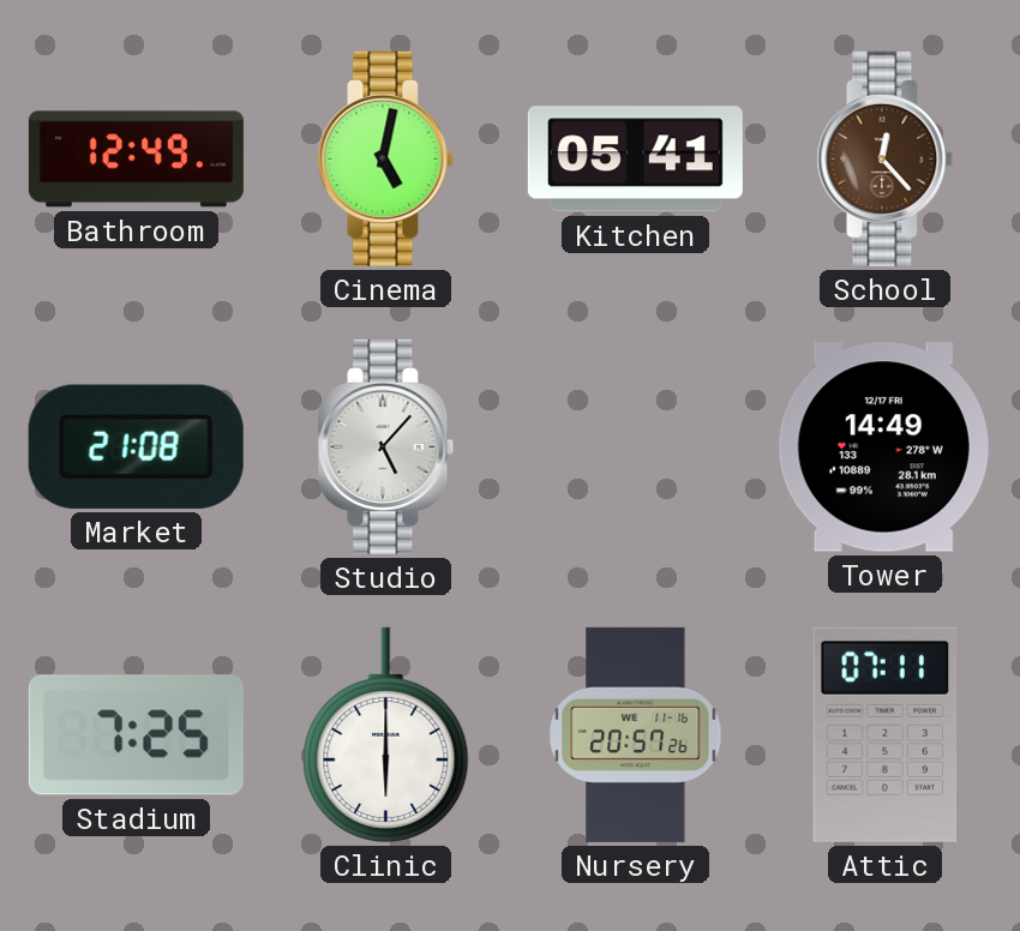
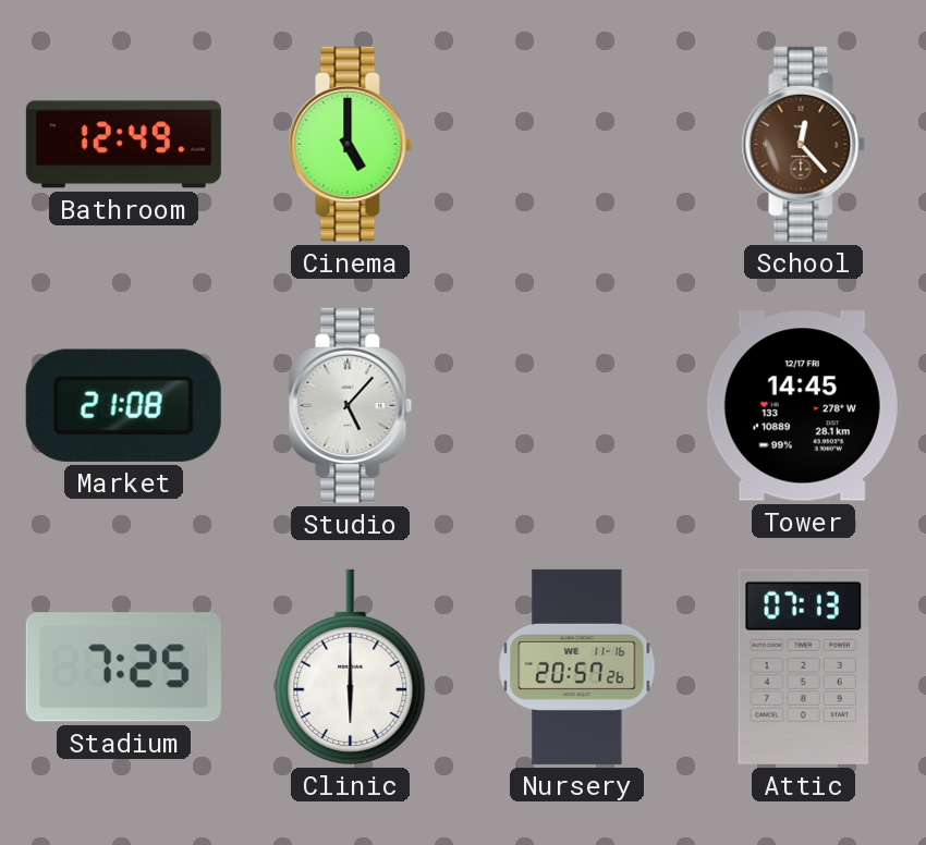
Cinema: 5:02 -> 5:00
Kitchen: 05:41 -> none
Tower: 14:49 -> 14:45
Attic: 07:11 -> 07:13
